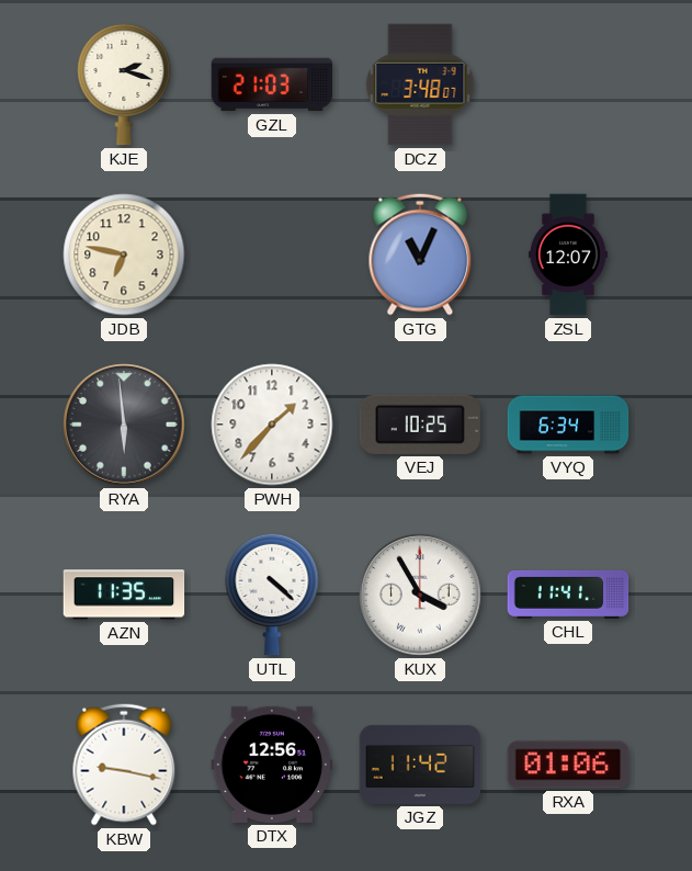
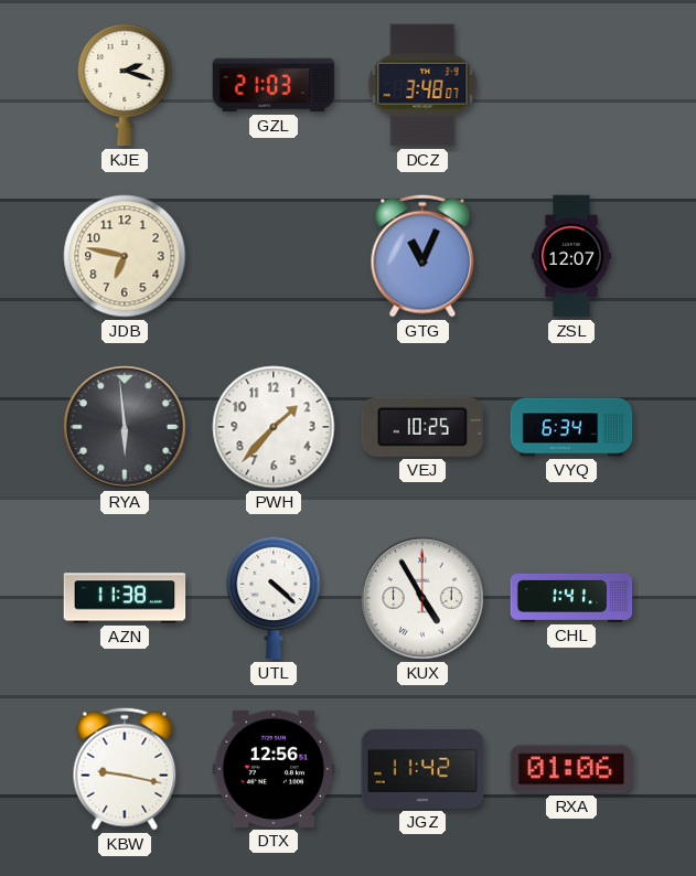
AZN: 11:35 -> 11:38
KUX: 3:55 -> 4:55
CHL: 11:41 -> 1:41
